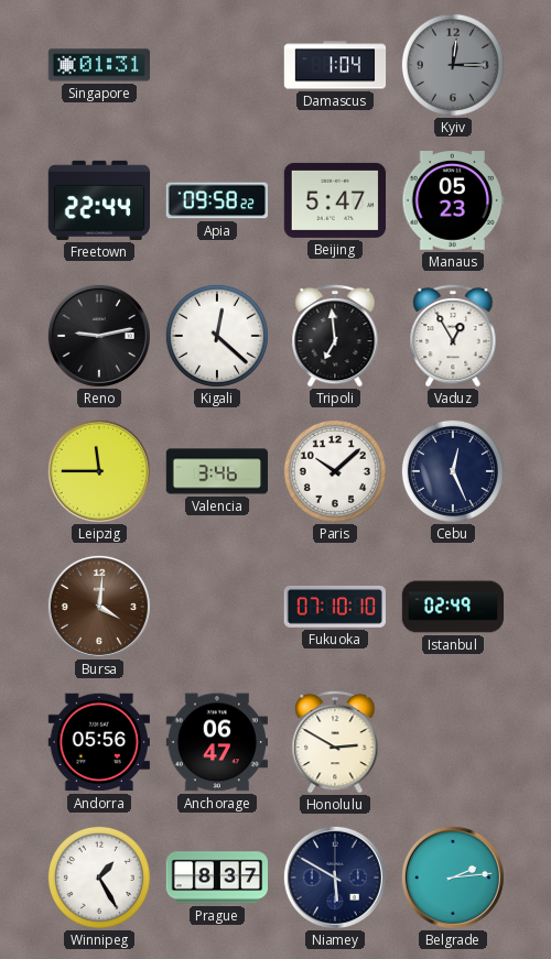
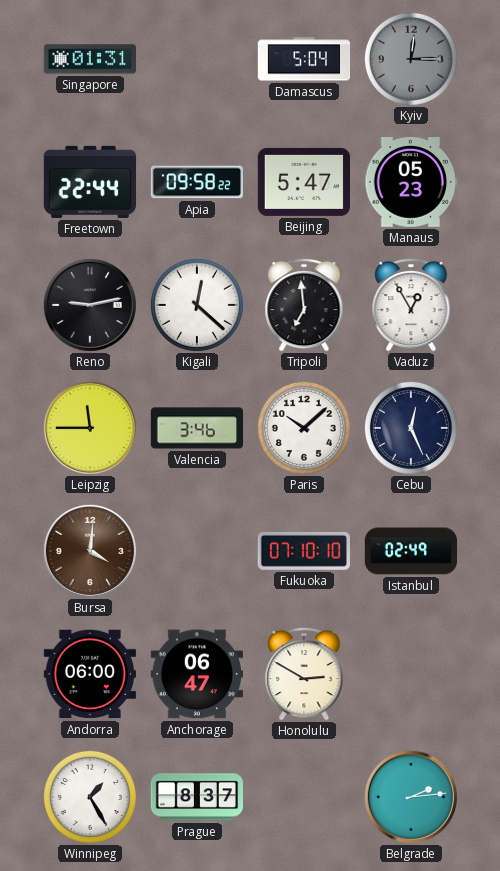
Damascus: 1:04 -> 5:04
Andorra: 05:56 -> 06:00
Niamey: 5:50 -> none
